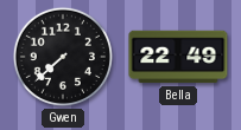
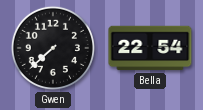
Bella: 22:49 -> 22:54
